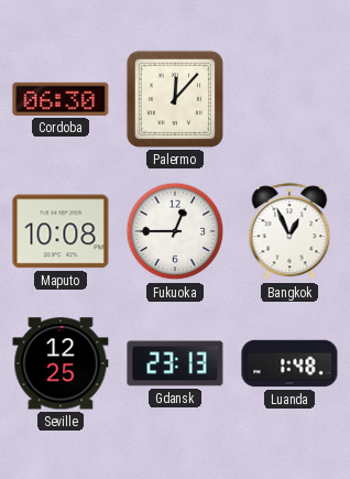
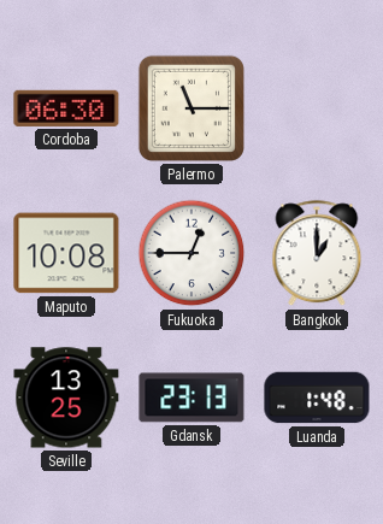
Palermo: 12:07 -> 11:15
Bangkok: 12:56 -> 1:00
Seville: 12:25 -> 13:25
